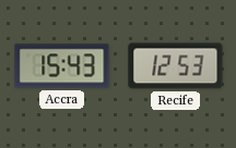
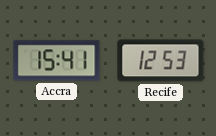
Accra: 15:43 -> 15:41
